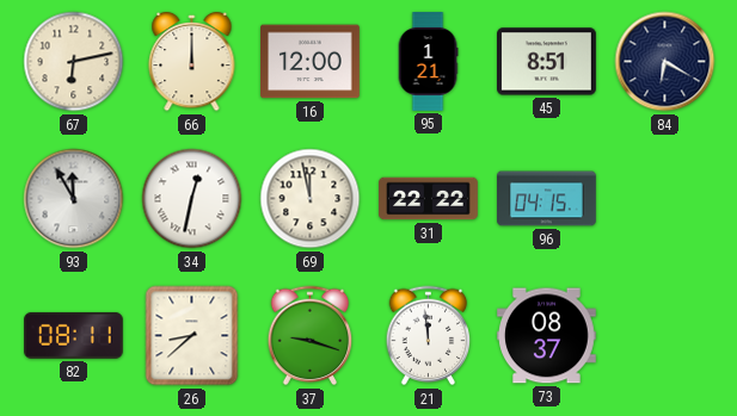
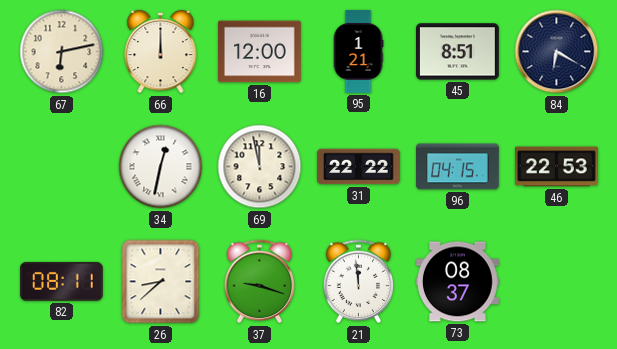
93: 11:55 -> none
46: none -> 22:53
